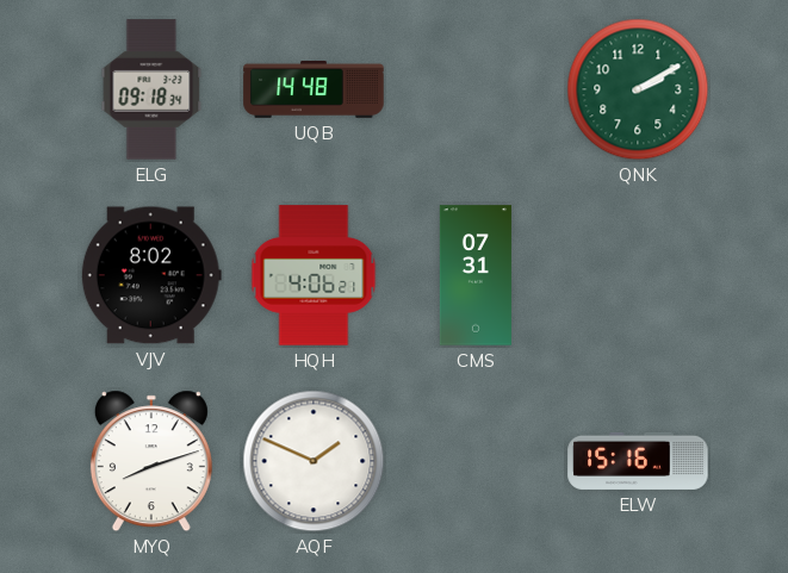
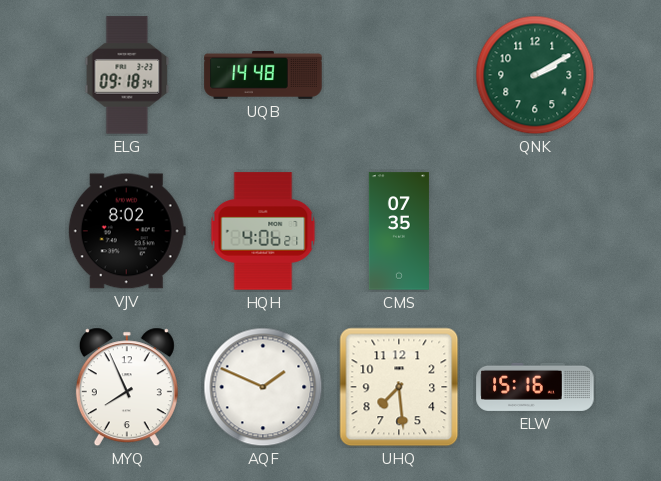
CMS: 07:31 -> 07:35
MYQ: 8:12 -> 7:56
UHQ: none -> 7:29
